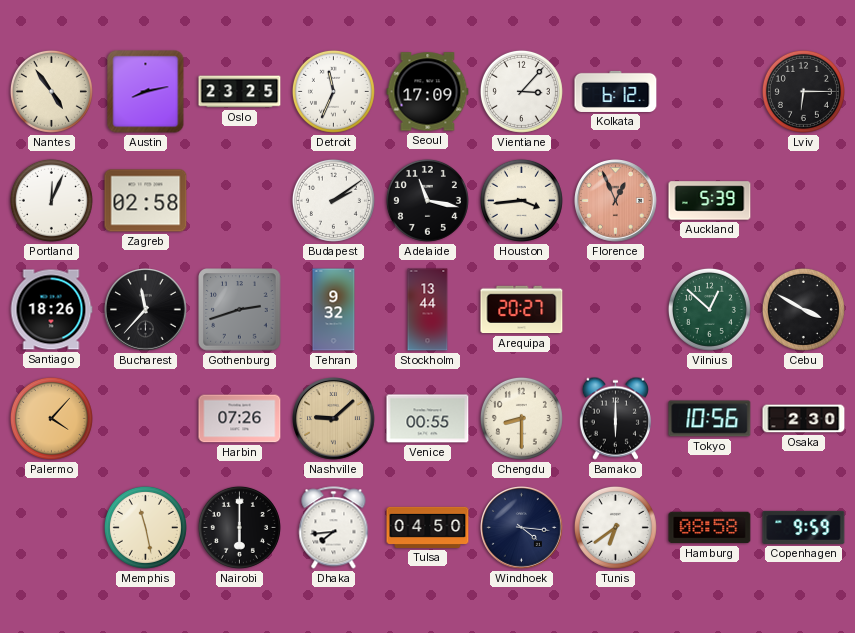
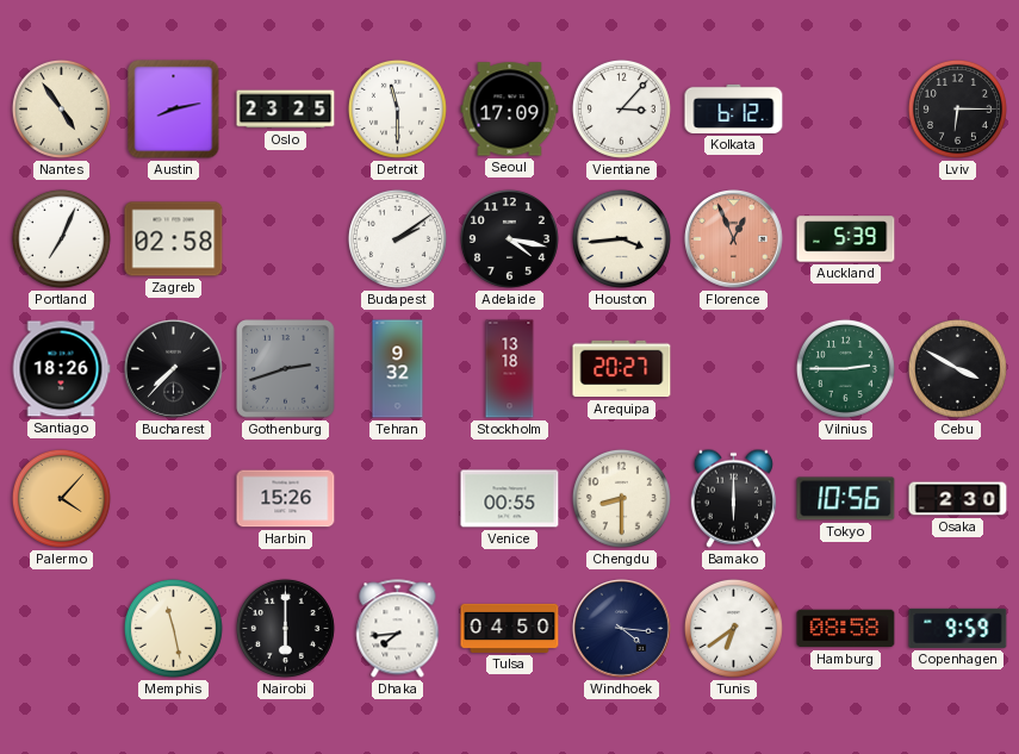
Detroit: 11:34 -> 11:30
Portland: 12:04 -> 7:04
Adelaide: 11:17 -> 4:17
Bucharest: 11:37 -> 7:37
Stockholm: 13:44 -> 13:18
Vilnius: 12:52 -> 2:45
Harbin: 07:26 -> 15:26
Nashville: 9:08 -> none
